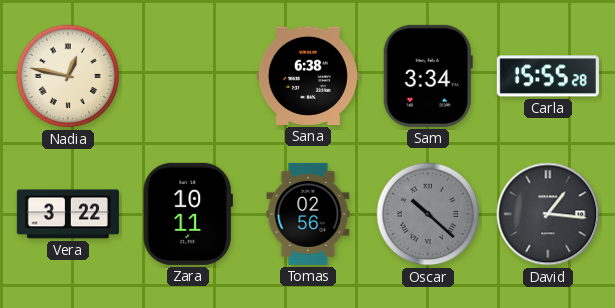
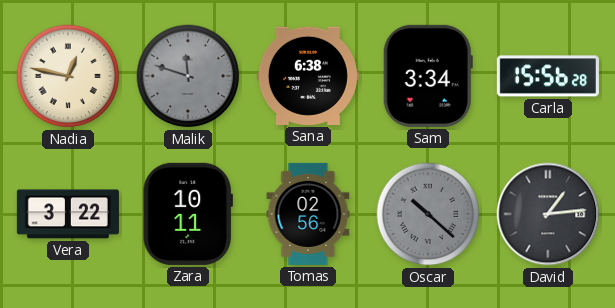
Malik: none -> 11:48
Carla: 15:55 -> 15:56
David: 1:16 -> 1:14
